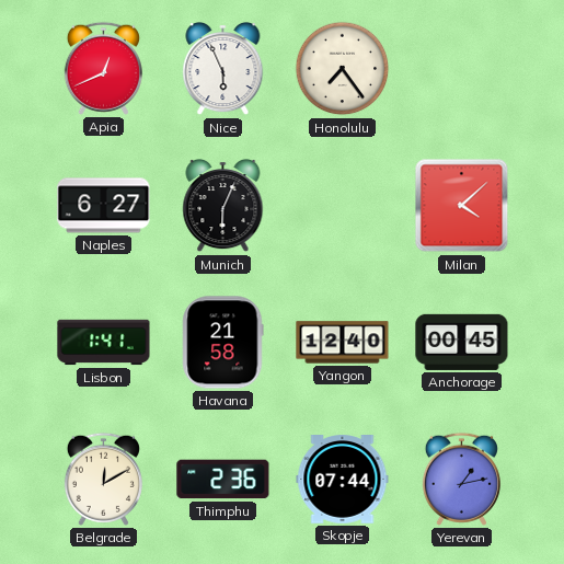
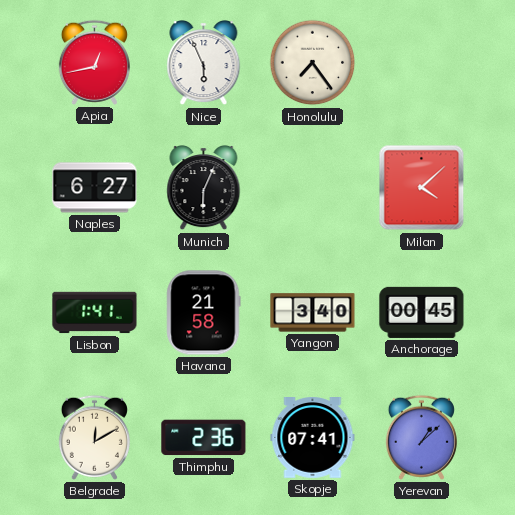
Apia: 12:41 -> 12:43
Yangon: 12:40 -> 3:40
Skopje: 07:44 -> 07:41
Yerevan: 1:13 -> 1:08
